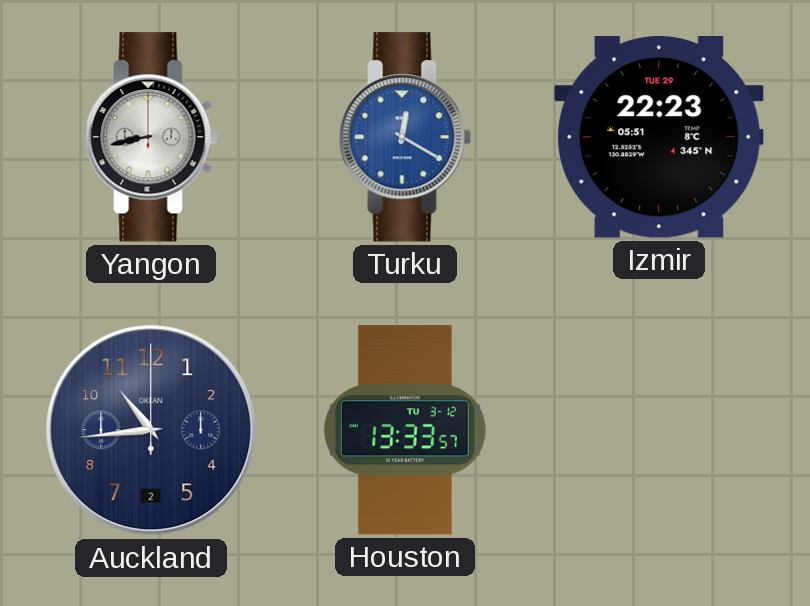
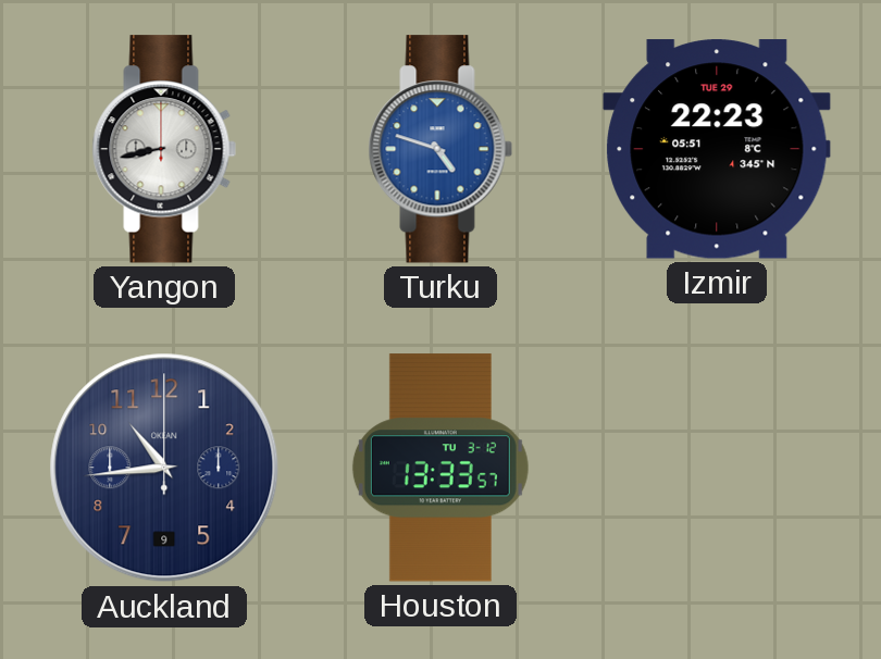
Turku: 12:20 -> 4:48
Auckland date: 2 -> 9
